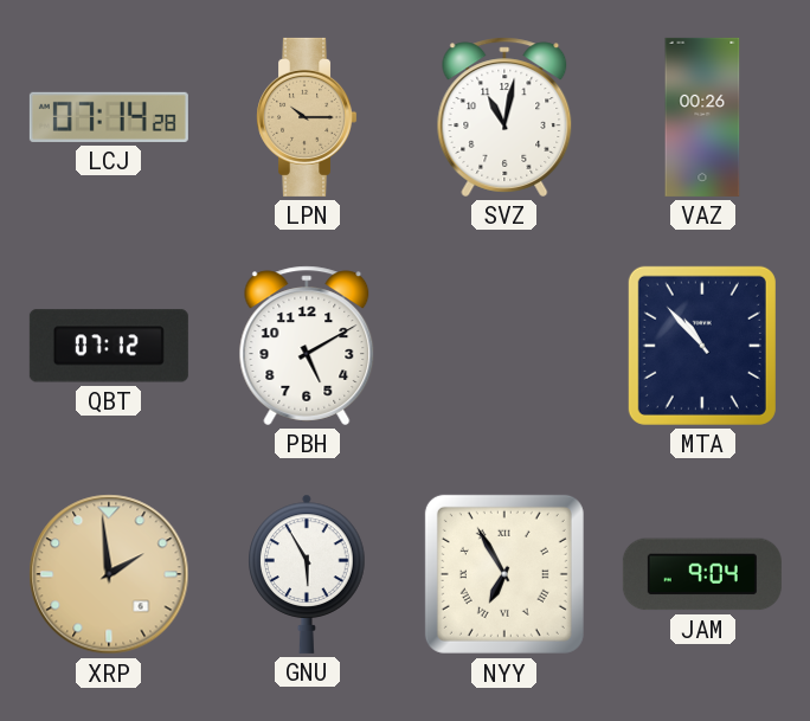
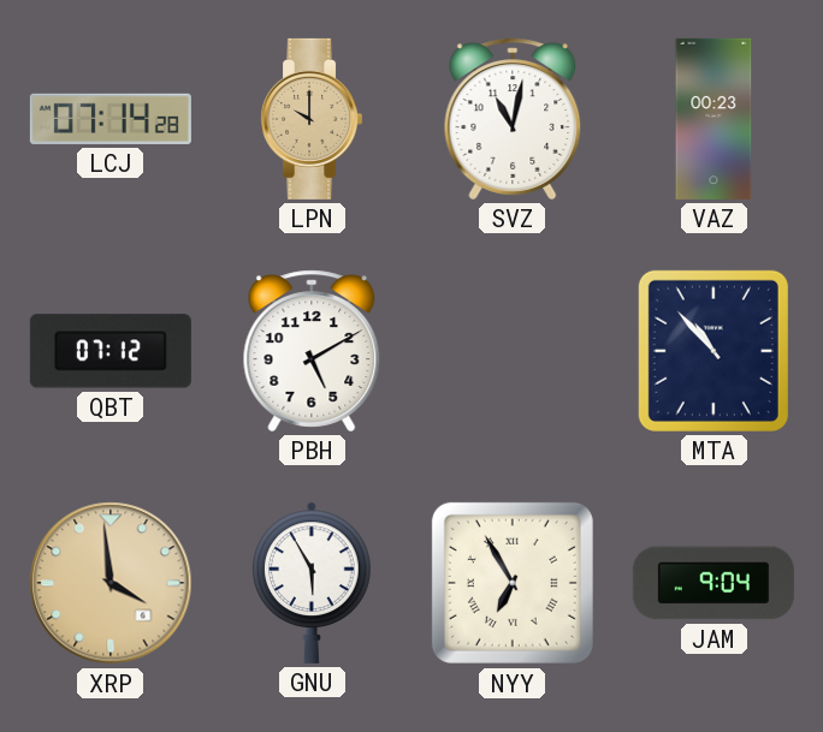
LPN: 10:15 -> 10:00
VAZ: 00:26 -> 00:23
XRP: 1:59 -> 3:59
